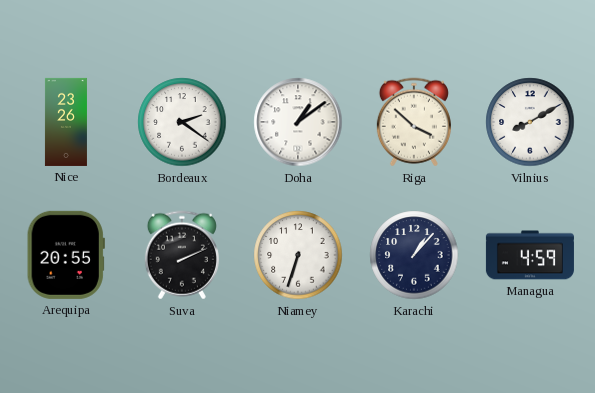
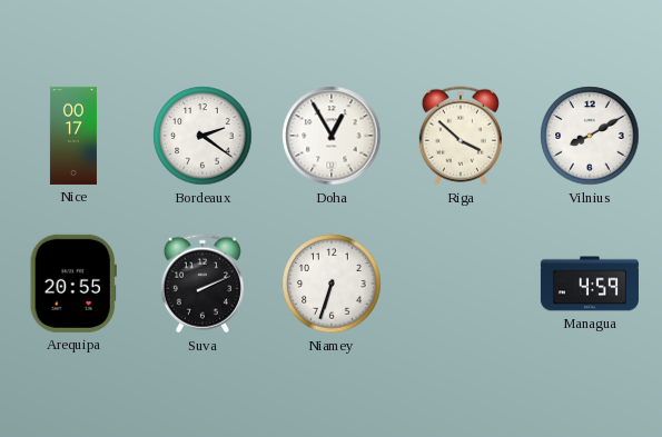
Nice: 23:26 -> 00:17
Doha: 1:09 -> 12:55
Karachi: 1:07 -> none
